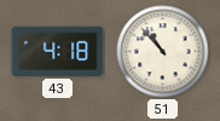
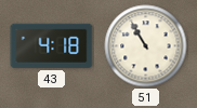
51: 10:53 -> 10:55
